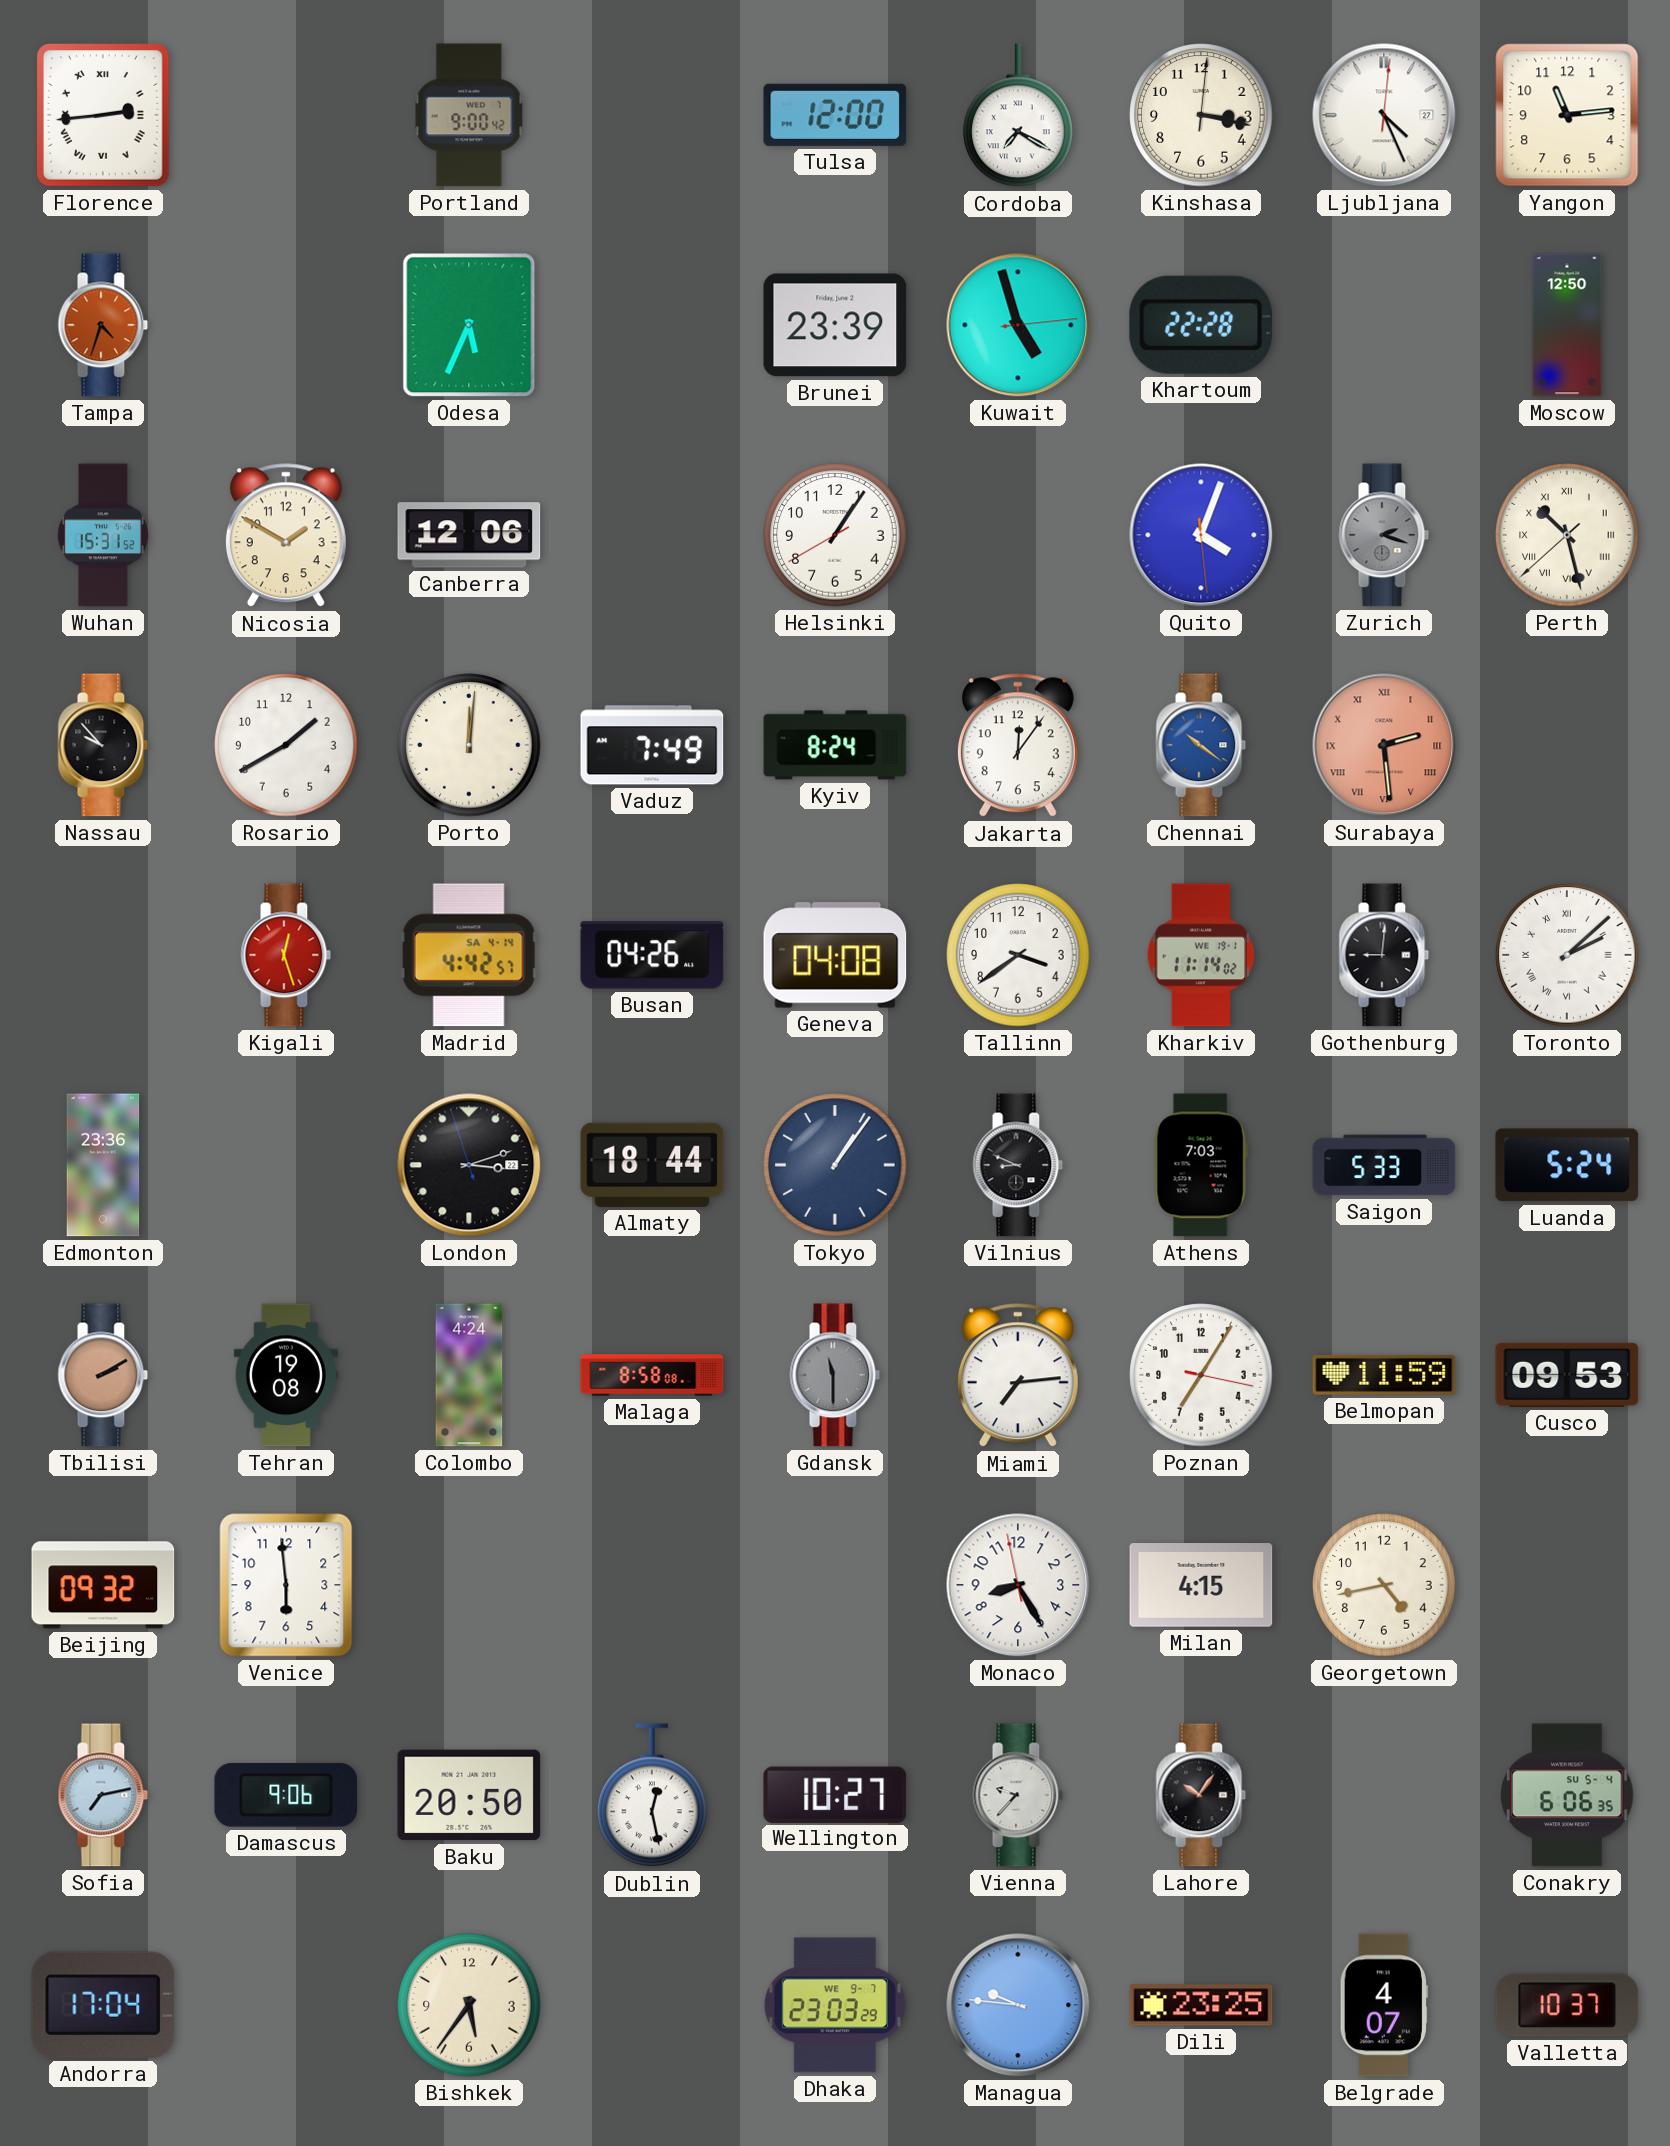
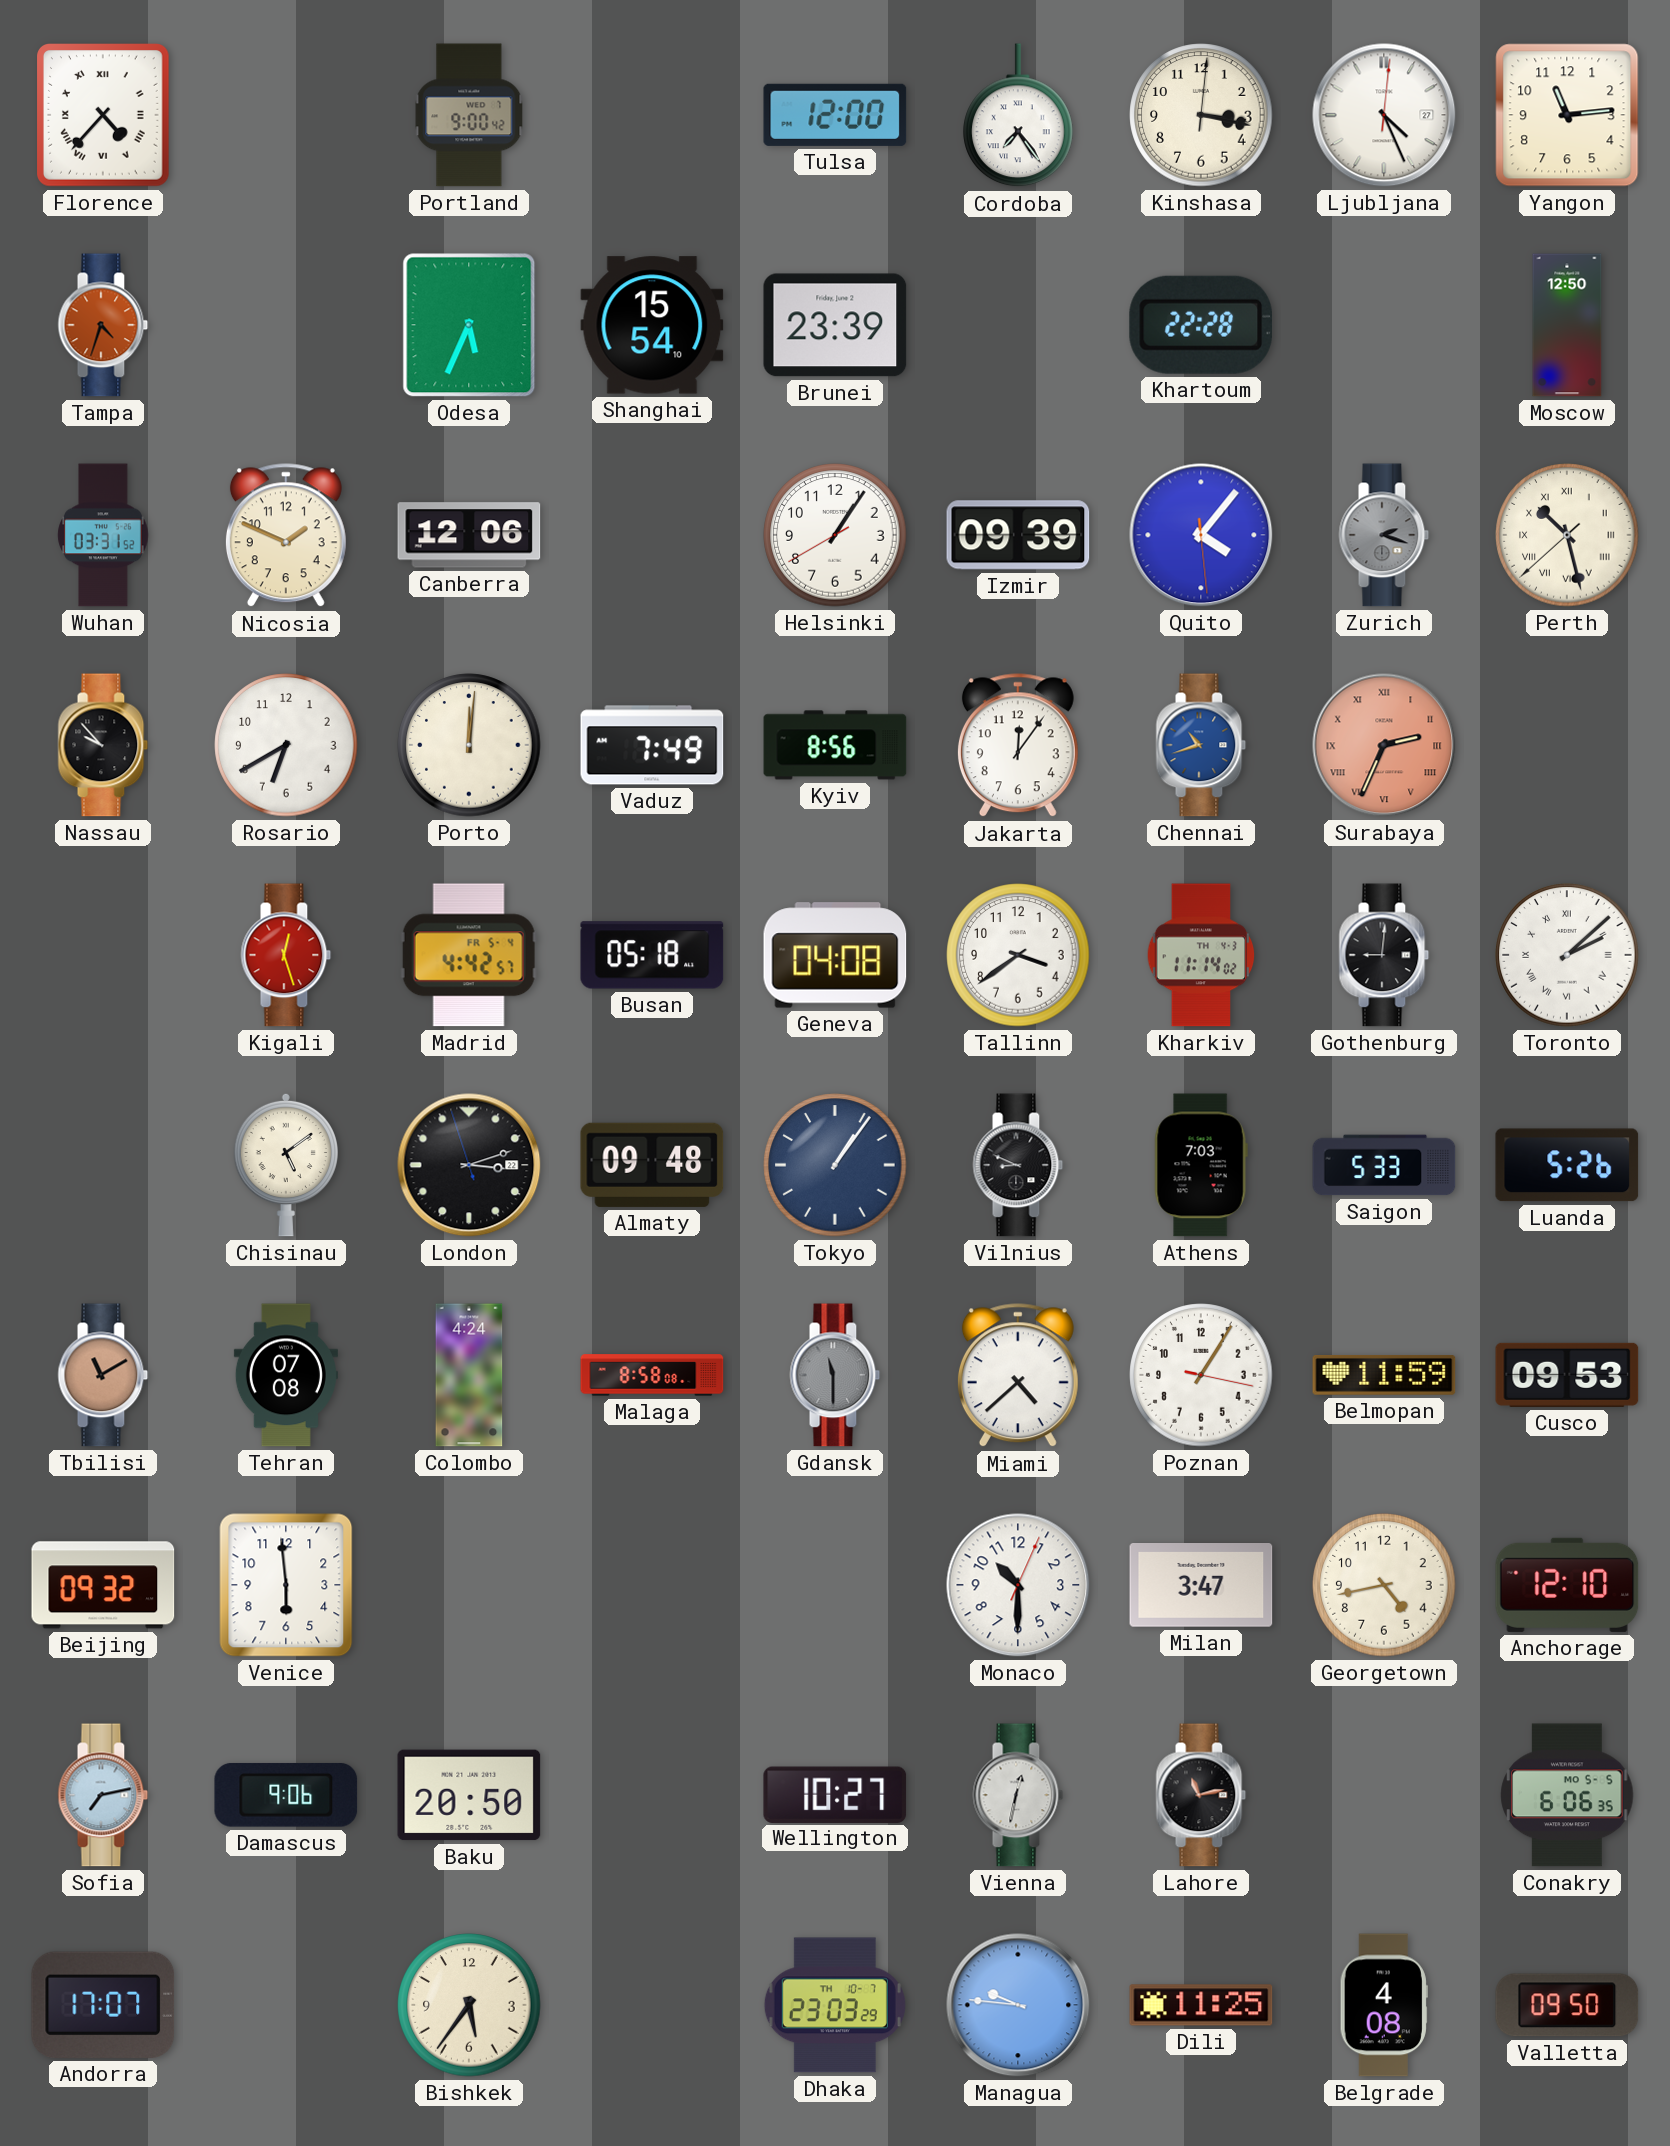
Florence: 2:44 -> 4:37
Cordoba: 7:20 -> 7:24
Shanghai: none -> 15:54
Kuwait: 4:57 -> none
Wuhan: 15:31 -> 03:31
Nicosia: 1:50 -> 1:49
Izmir: none -> 09:39
Quito: 4:03 -> 4:06
Rosario: 1:40 -> 6:40
Kyiv: 8:24 -> 8:56
Chennai: 10:21 -> 10:42
Surabaya: 2:29 -> 2:34
Madrid date: SA 4-14 -> FR 5-4
Busan: 04:26 -> 05:18
Kharkiv date: WE 19-1 -> TH 4-3
Edmonton: 23:36 -> none
Chisinau: none -> 5:09
Almaty: 18:44 -> 09:48
Luanda: 5:24 -> 5:26
Tbilisi: 2:10 -> 11:10
Tehran: 19:08 -> 07:08
Miami: 7:14 -> 4:38
Poznan: 7:05 -> 1:05
Monaco: 8:24 -> 10:30
Milan: 4:15 -> 3:47
Anchorage: none -> 12:10
Dublin: 12:28 -> none
Vienna: 9:37 -> 12:32
Lahore: 10:06 -> 11:13
Conakry date: SU 5-4 -> MO 5-5
Andorra: 17:04 -> 17:07
Dhaka date: WE 9-7 -> TH 10-7
Dili: 23:25 -> 11:25
Belgrade: 4:07 -> 4:08
Valletta: 10:37 -> 09:50
